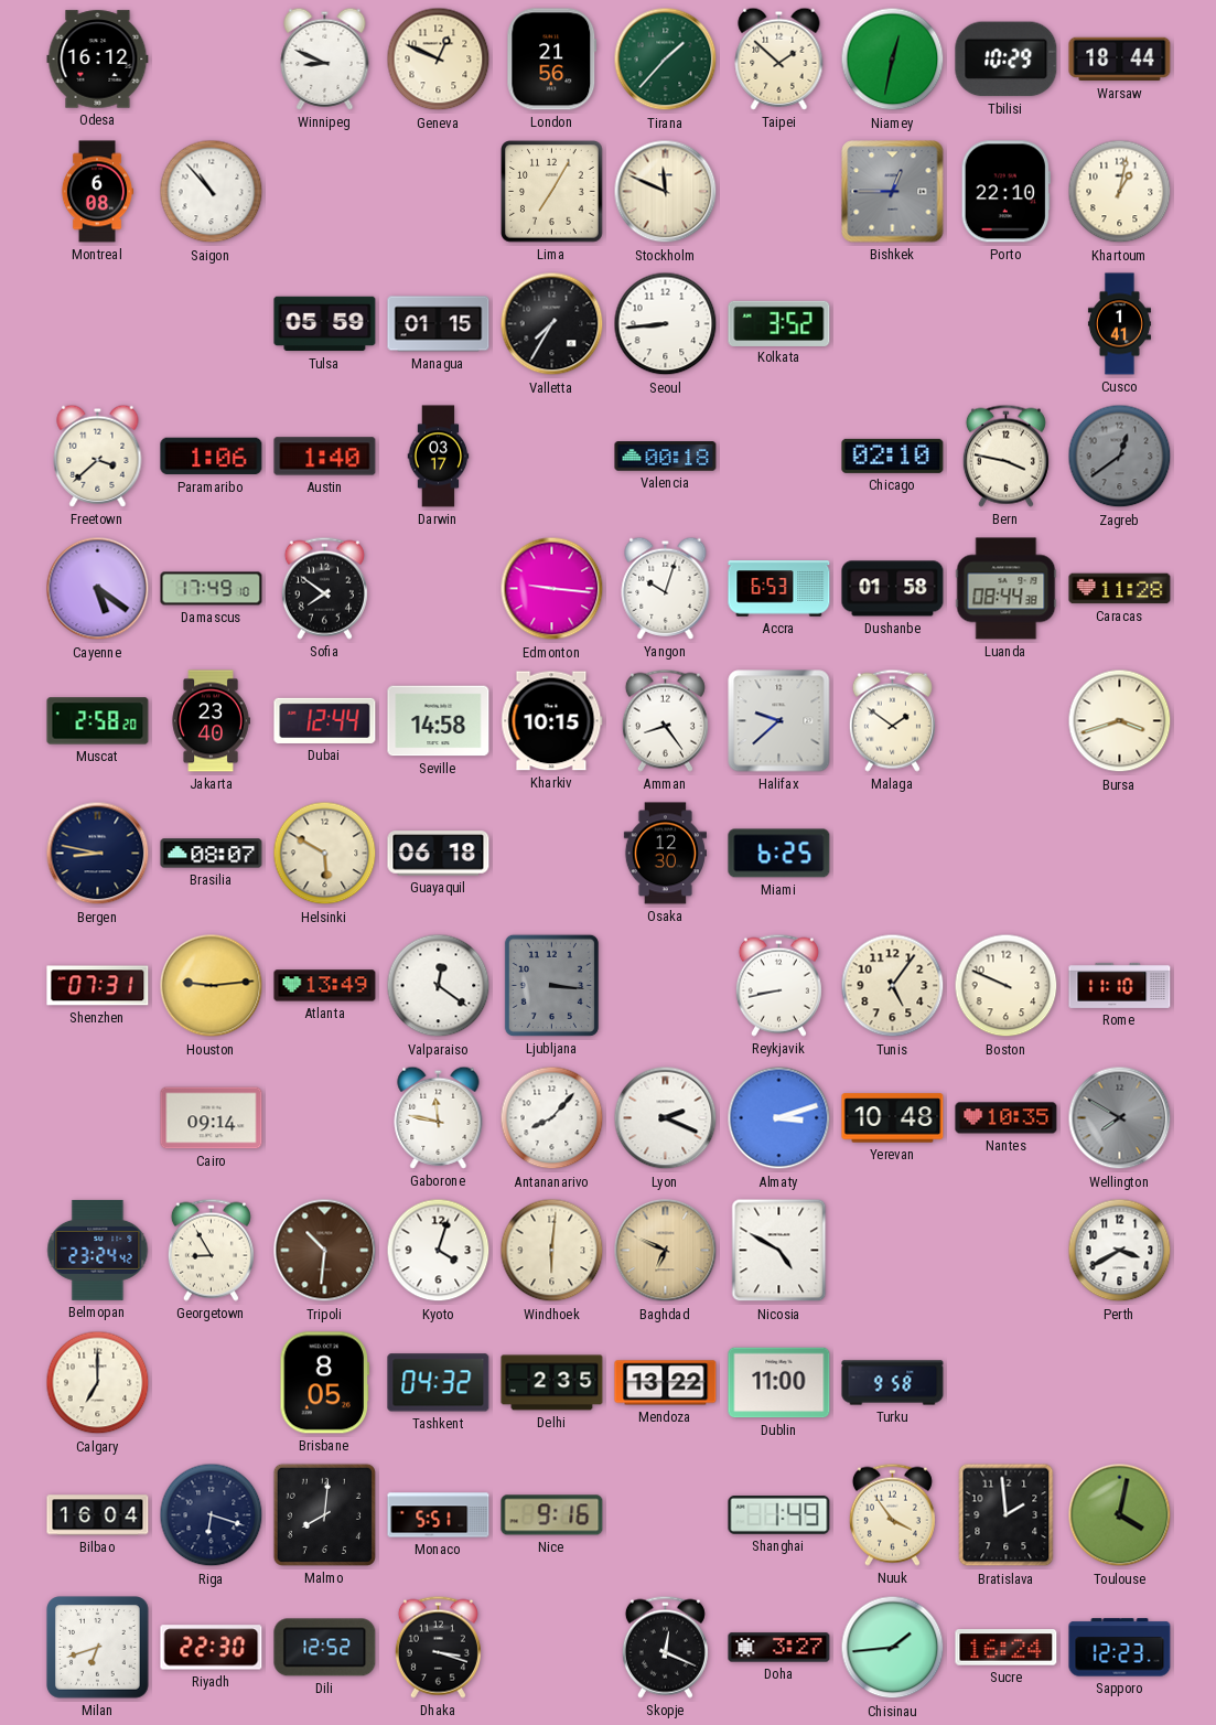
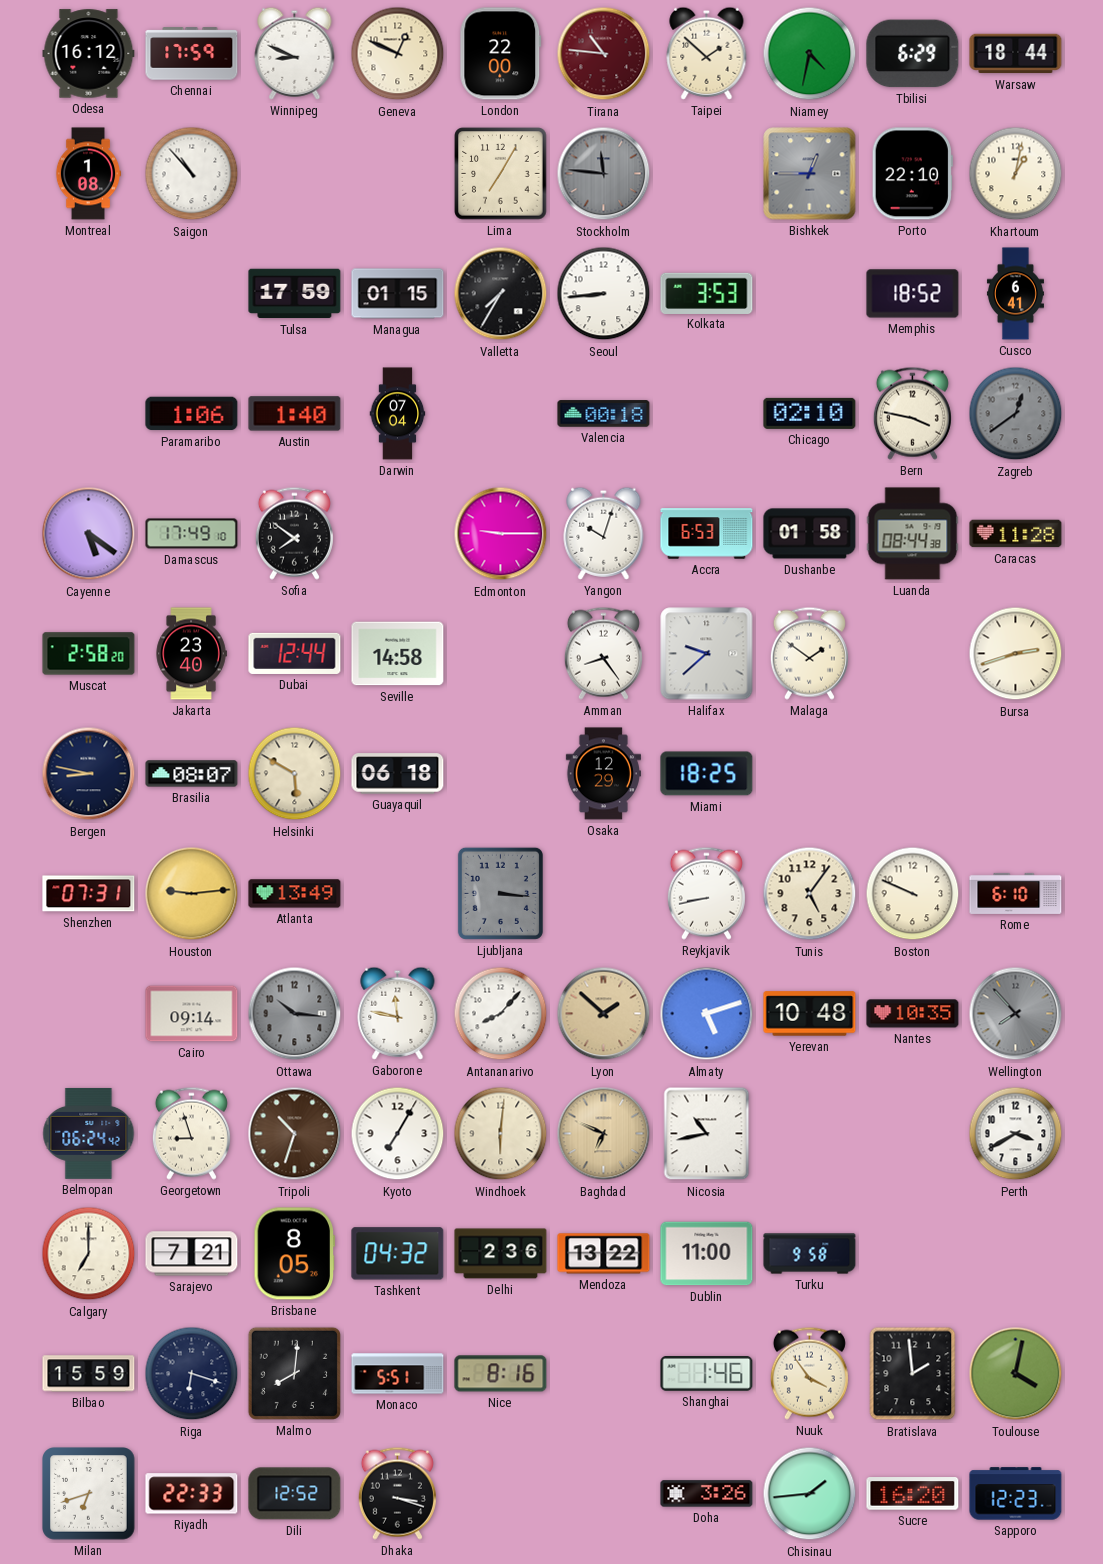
Chennai: none -> 17:59
London: 21:56 -> 22:00
Tirana: 1:37 -> 10:46
Tirana dial: green -> burgundy
Niamey: 12:32 -> 4:32
Tbilisi: 10:29 -> 6:29
Montreal: 6:08 -> 1:08
Stockholm: 11:49 -> 11:46
Stockholm dial: cream -> grey
Tulsa: 05:59 -> 17:59
Kolkata: 3:52 -> 3:53
Memphis: none -> 18:52
Cusco: 1:41 -> 6:41
Freetown: 3:38 -> none
Darwin: 03:17 -> 07:04
Edmonton: 9:16 -> 9:15
Kharkiv: 10:15 -> none
Bursa: 3:42 -> 2:42
Osaka: 12:30 -> 12:29
Miami: 6:25 -> 18:25
Valparaiso: 12:21 -> none
Rome: 11:10 -> 6:10
Ottawa: none -> 10:16
Lyon: 2:19 -> 1:52
Lyon dial: white -> champagne
Almaty: 3:12 -> 5:12
Wellington: 7:50 -> 7:53
Belmopan: 23:24 -> 06:24
Georgetown: 8:55 -> 8:57
Tripoli: 10:31 -> 10:33
Kyoto: 4:03 -> 7:05
Nicosia: 4:50 -> 10:43
Sarajevo: none -> 7:21
Delhi: 2:35 -> 2:36
Bilbao: 16:04 -> 15:59
Nice: 9:16 -> 8:16
Shanghai: 1:49 -> 1:46
Riyadh: 22:30 -> 22:33
Skopje: 12:19 -> none
Doha: 3:27 -> 3:26
Sucre: 16:24 -> 16:20
